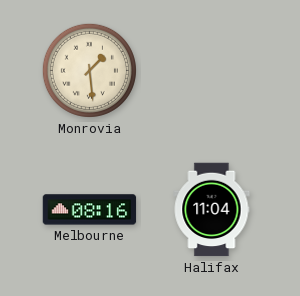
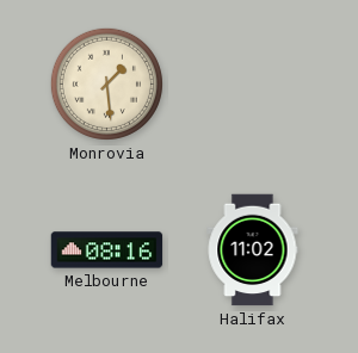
Halifax: 11:04 -> 11:02
